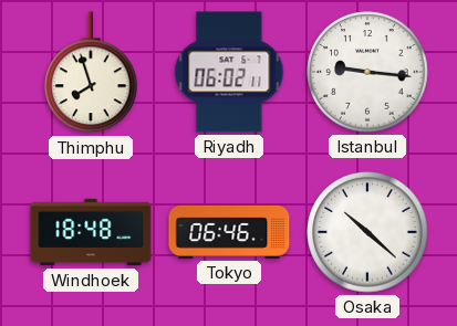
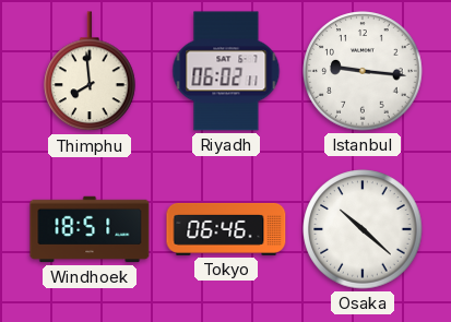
Thimphu: 7:57 -> 7:59
Windhoek: 18:48 -> 18:51
